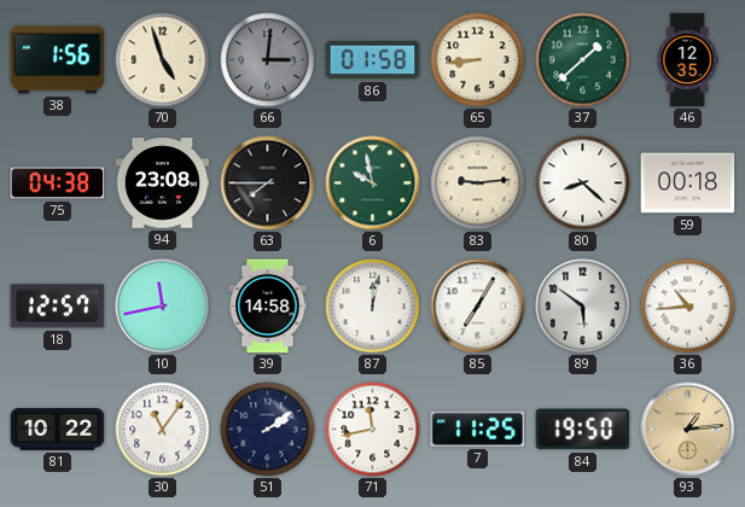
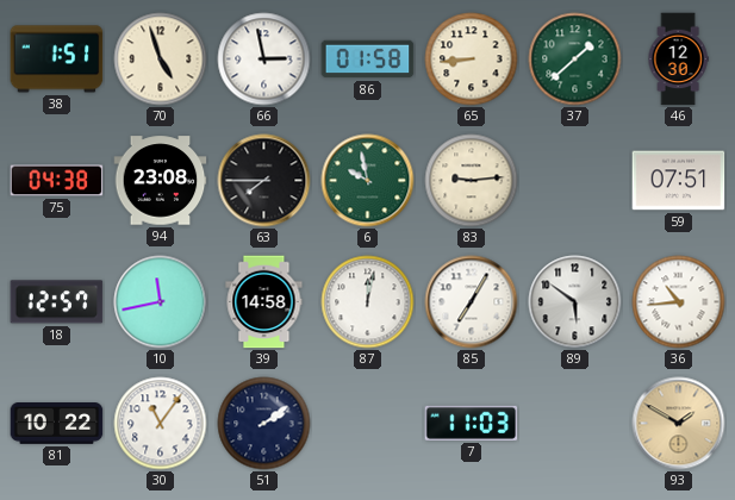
38: 1:56 -> 1:51
66: 3:01 -> 2:58
66 dial: grey -> white
46: 12:35 -> 12:30
80: 8:22 -> none
59: 00:18 -> 07:51
71: 11:43 -> none
7: 11:25 -> 11:03
84: 19:50 -> none
93: 1:14 -> 1:50
